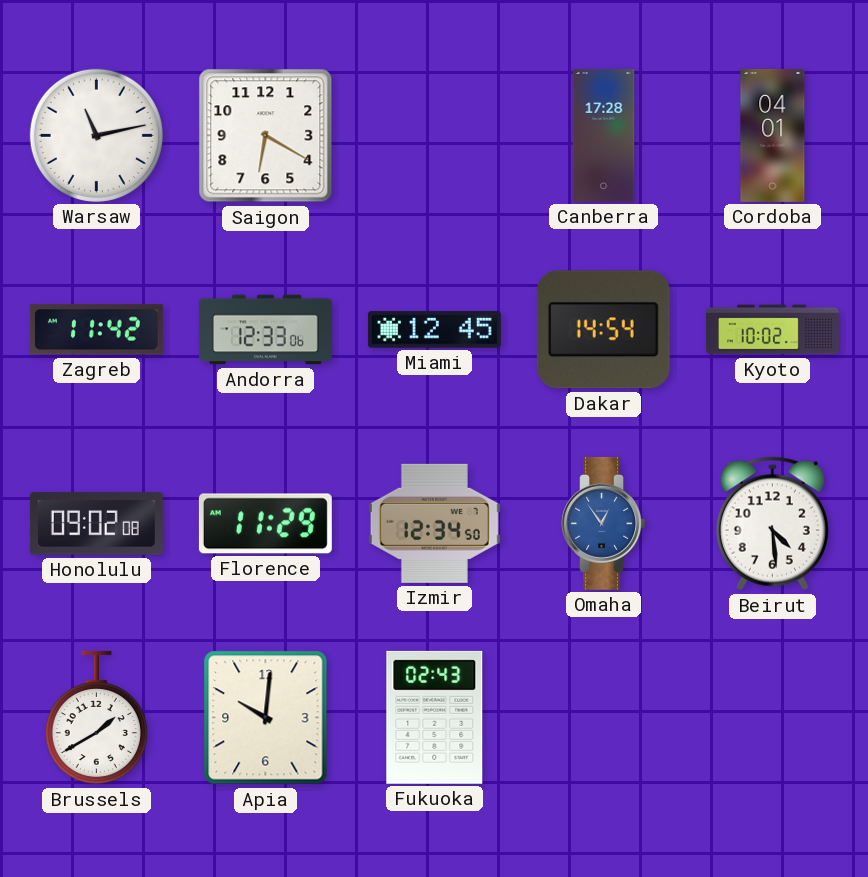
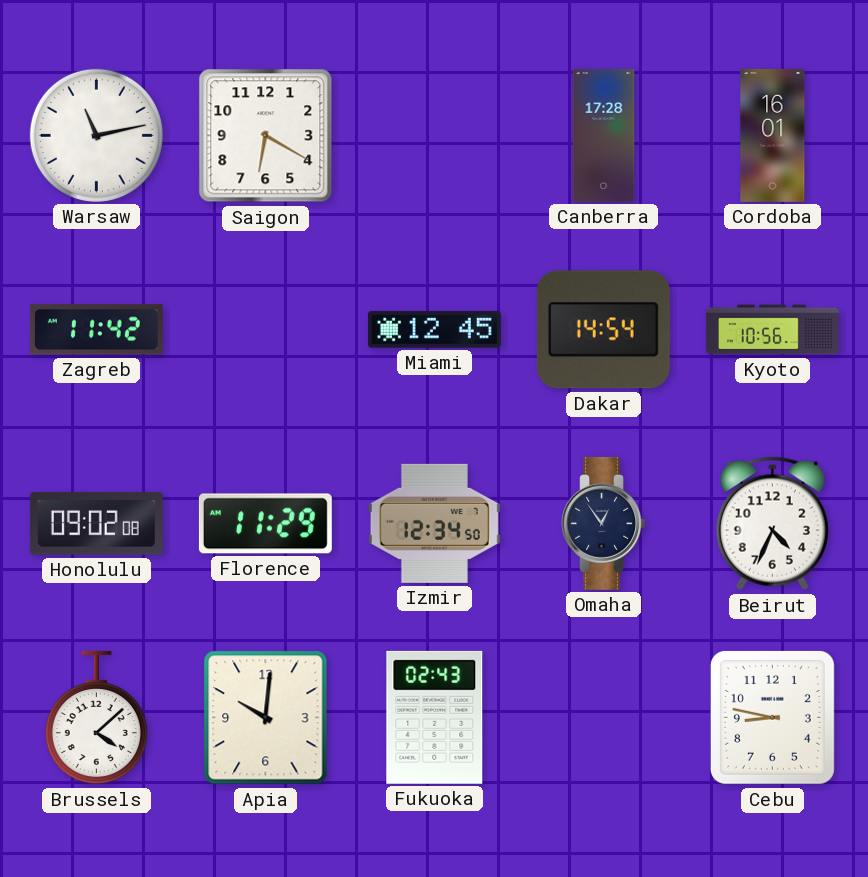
Cordoba: 04:01 -> 16:01
Andorra: 12:33 -> none
Kyoto: 10:02 -> 10:56
Omaha dial: blue -> navy
Beirut: 4:29 -> 4:34
Brussels: 1:40 -> 4:08
Cebu: none -> 8:47
